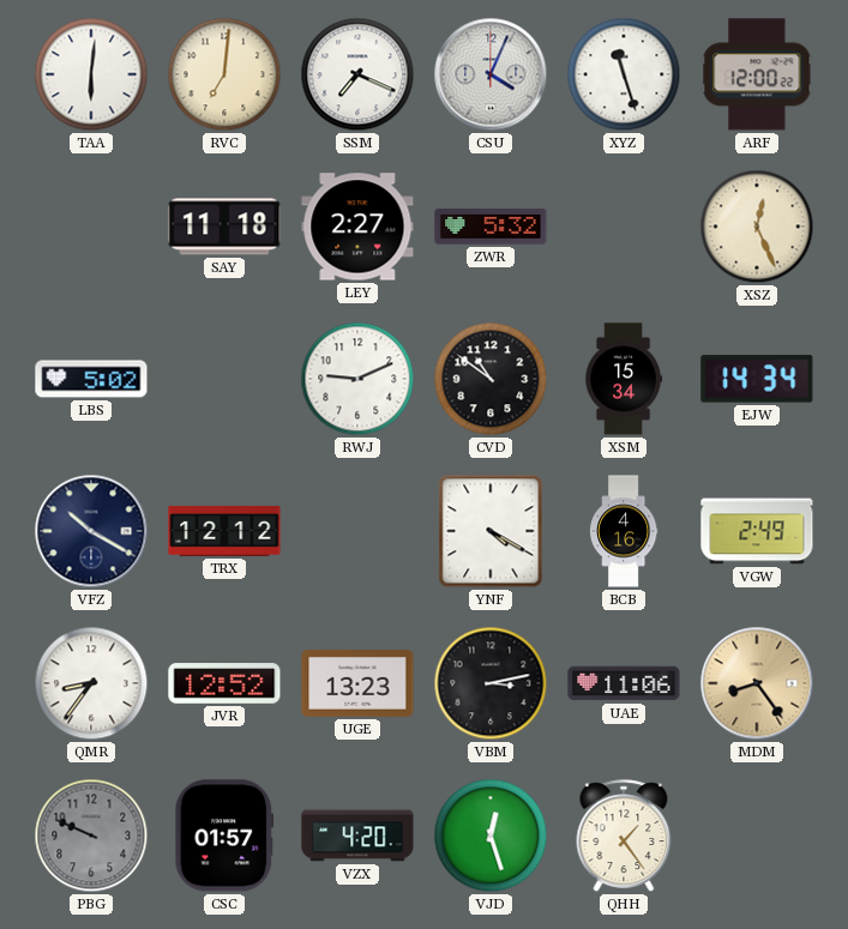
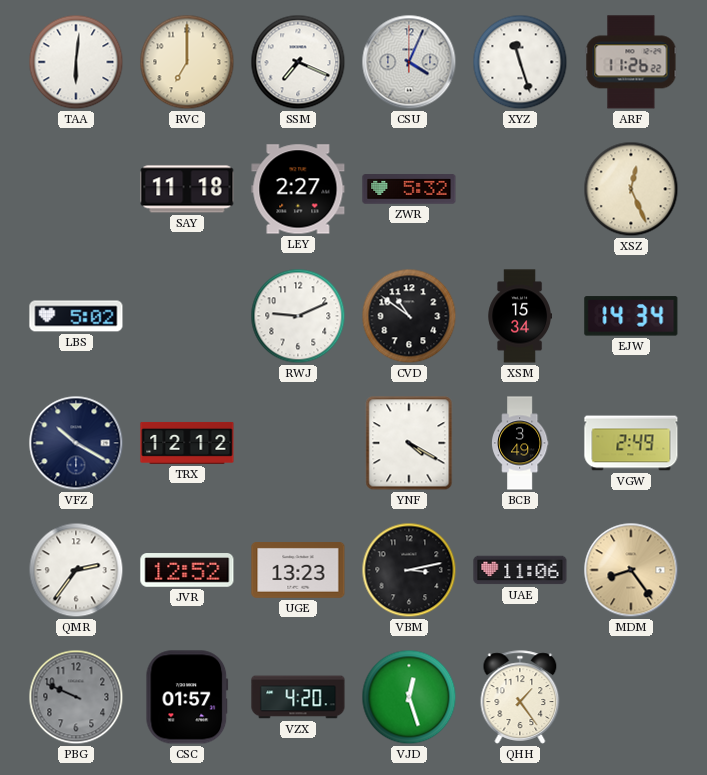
RVC: 7:01 -> 7:00
ARF: 12:00 -> 11:26
BCB: 4:16 -> 3:49
QMR: 8:36 -> 2:36
